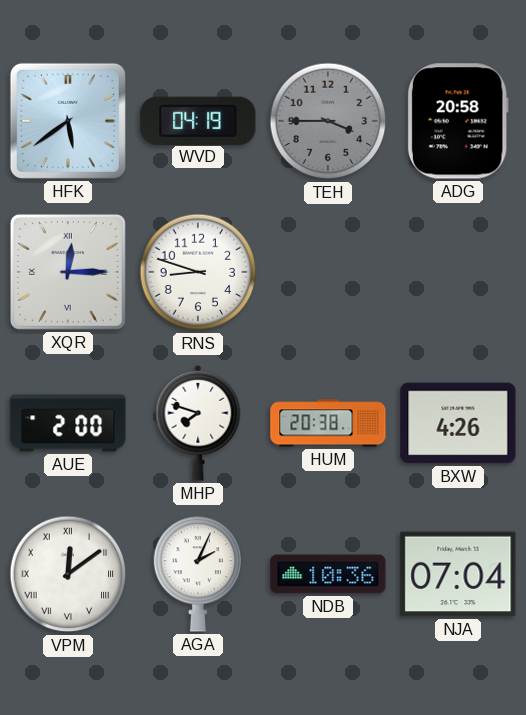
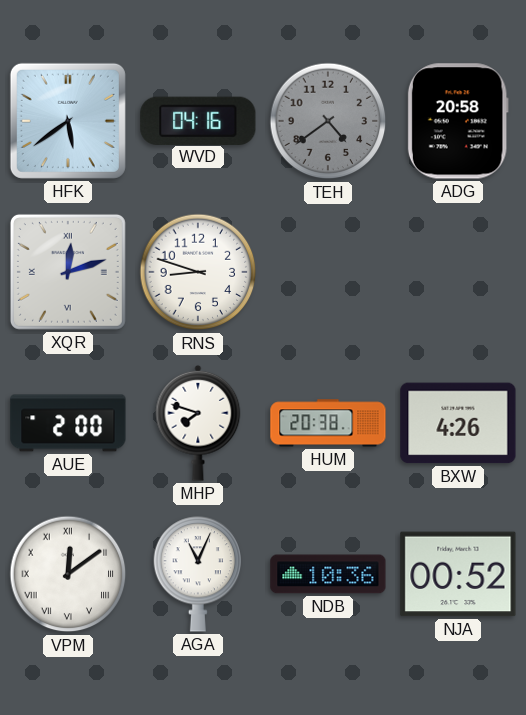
WVD: 04:19 -> 04:16
TEH: 3:45 -> 4:39
XQR: 12:15 -> 12:12
AGA: 2:04 -> 11:04
NJA: 07:04 -> 00:52
